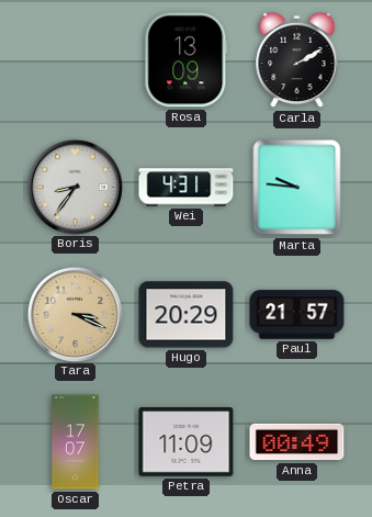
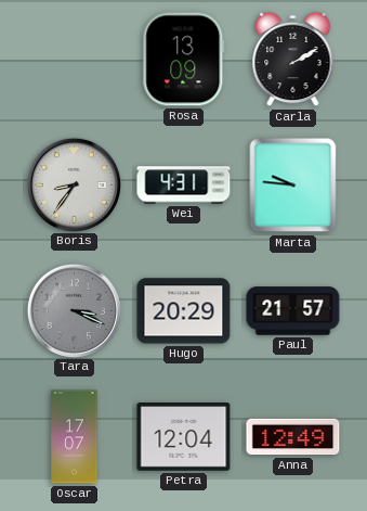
Tara dial: champagne -> grey
Petra: 11:09 -> 12:04
Anna: 00:49 -> 12:49
